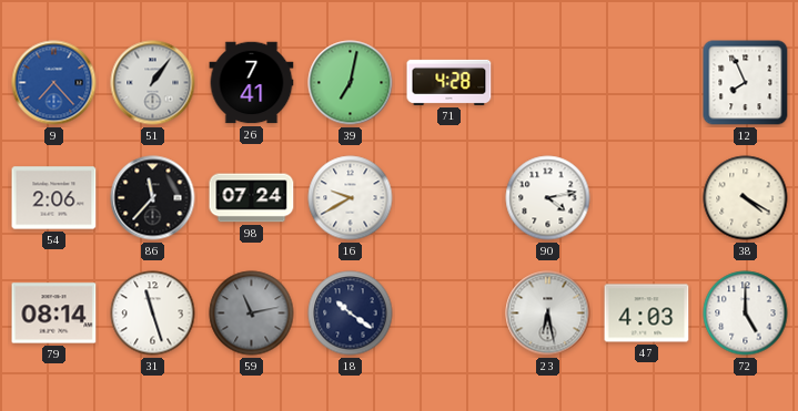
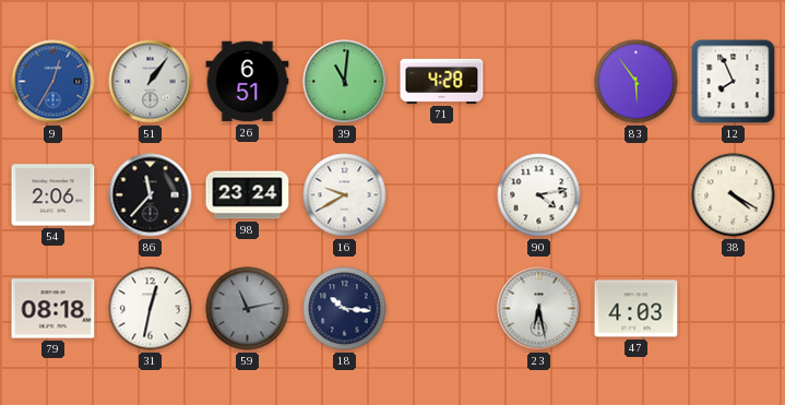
9: 7:23 -> 12:35
26: 7:41 -> 6:51
39: 7:02 -> 11:01
83: none -> 5:54
98: 07:24 -> 23:24
79: 08:14 -> 08:18
31: 11:27 -> 12:32
18: 10:21 -> 10:16
72: 5:00 -> none
